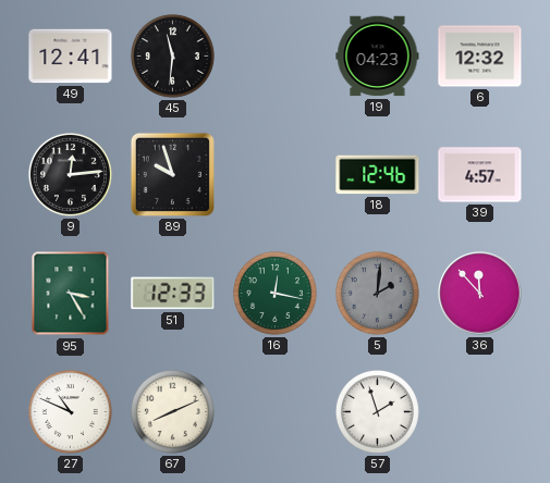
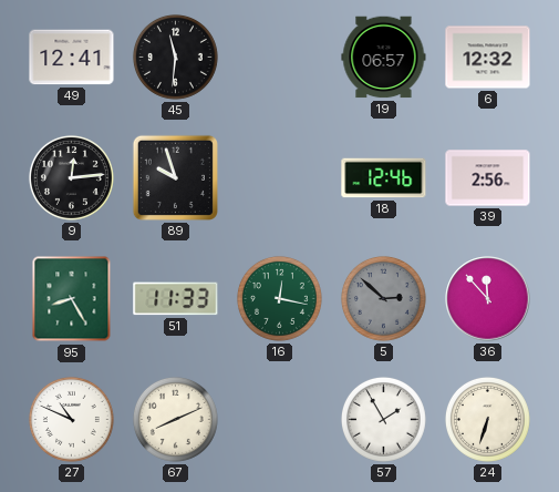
19: 04:23 -> 06:57
39: 4:57 -> 2:56
95: 3:25 -> 8:25
51: 12:33 -> 11:33
5: 2:01 -> 2:52
57: 1:57 -> 1:55
24: none -> 6:33
